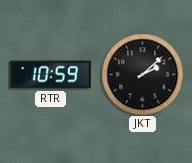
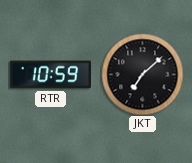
JKT: 2:08 -> 7:08
